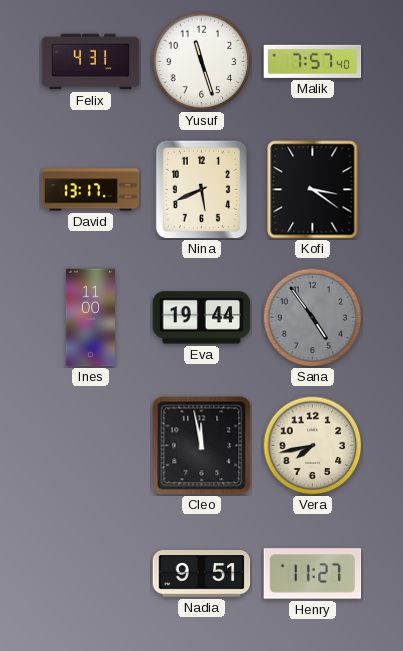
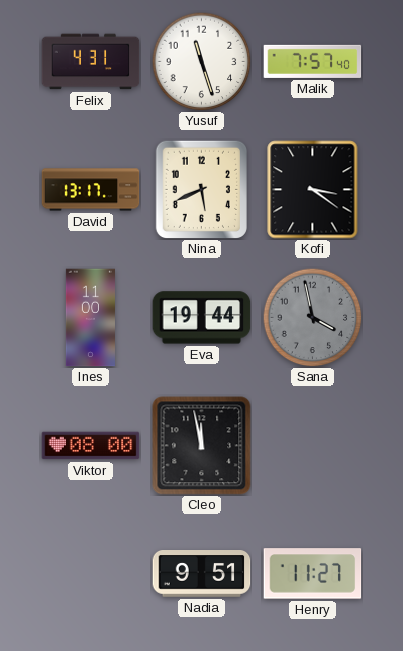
Sana: 4:54 -> 3:58
Viktor: none -> 08:00
Vera: 7:43 -> none
